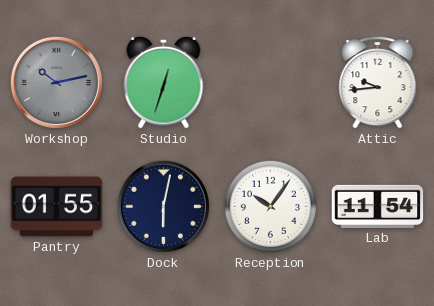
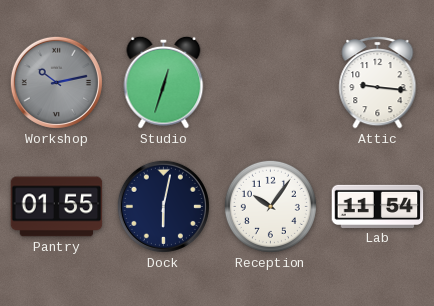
Attic: 9:44 -> 9:16
